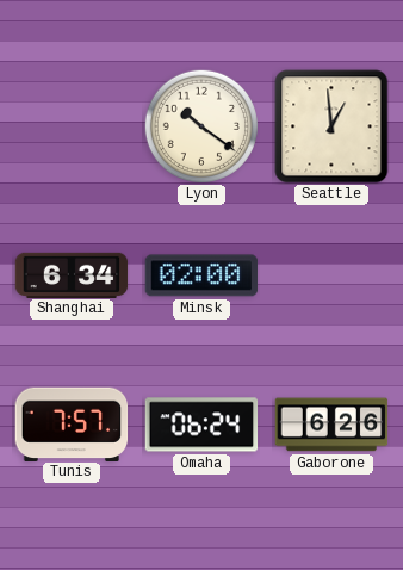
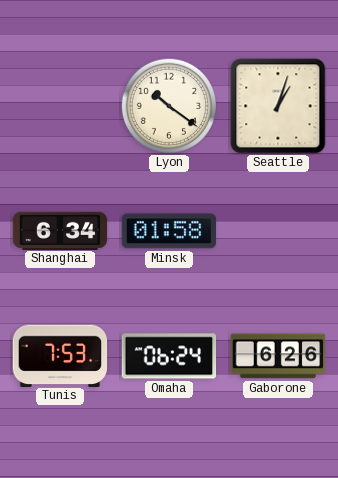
Seattle: 12:59 -> 1:03
Minsk: 02:00 -> 01:58
Tunis: 7:57 -> 7:53
